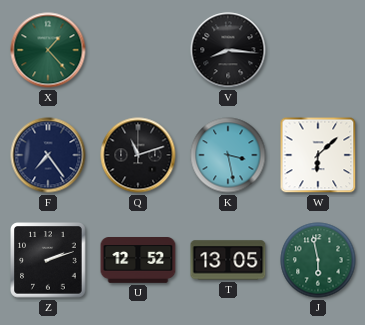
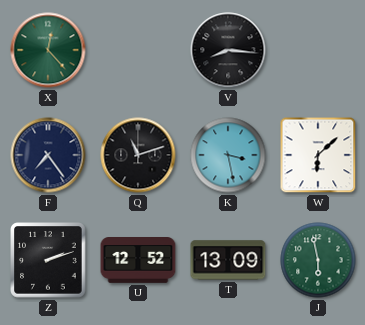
X: 1:23 -> 12:23
T: 13:05 -> 13:09
